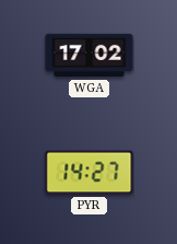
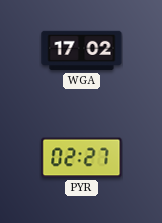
PYR: 14:27 -> 02:27
